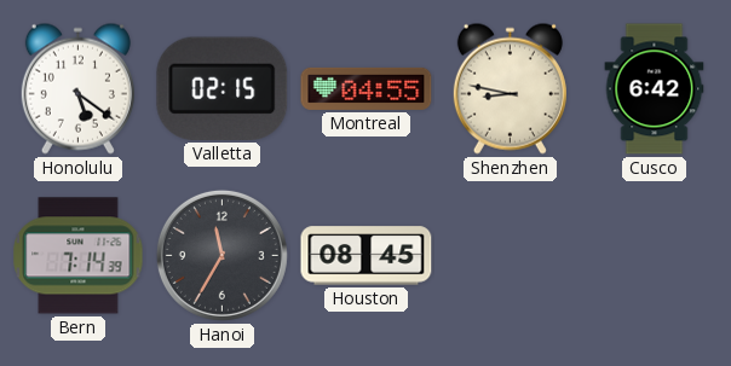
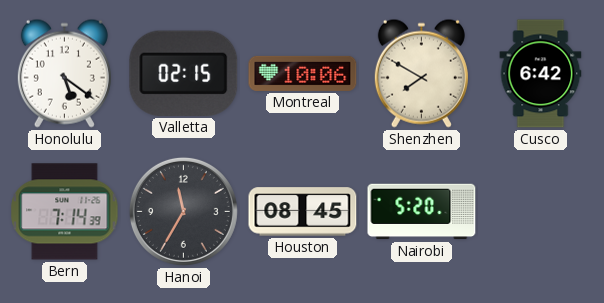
Montreal: 04:55 -> 10:06
Shenzhen: 8:47 -> 7:50
Nairobi: none -> 5:20
